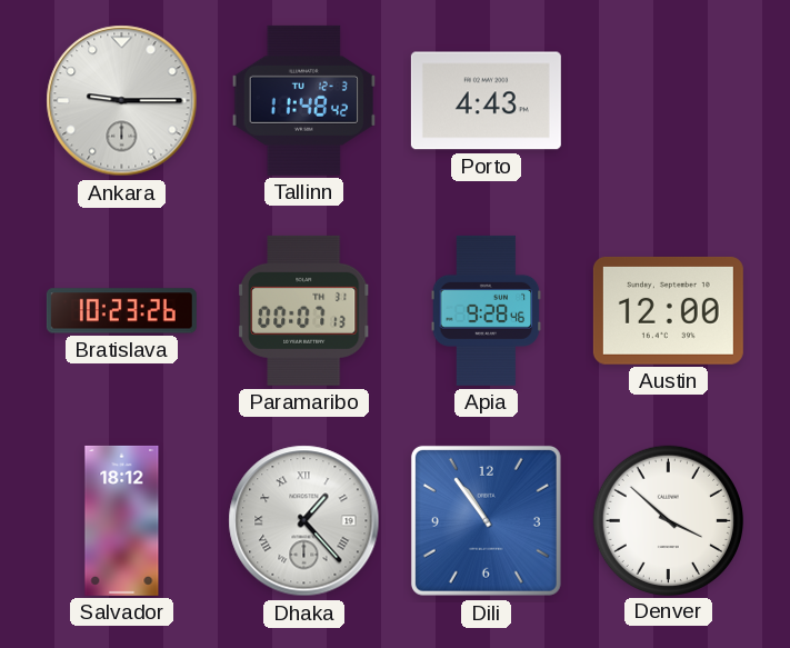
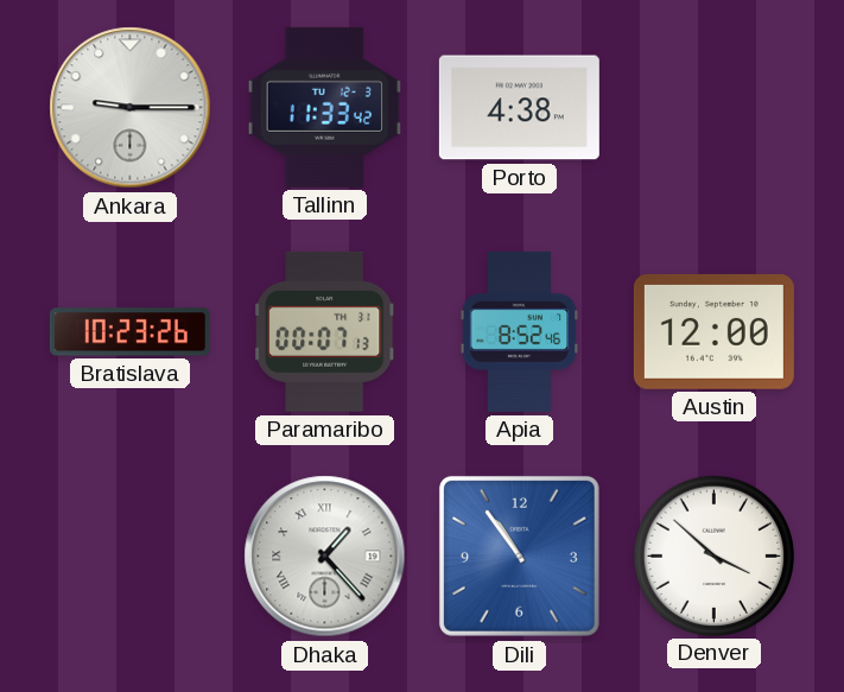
Tallinn: 11:48 -> 11:33
Porto: 4:43 -> 4:38
Apia: 9:28 -> 8:52
Salvador: 18:12 -> none
